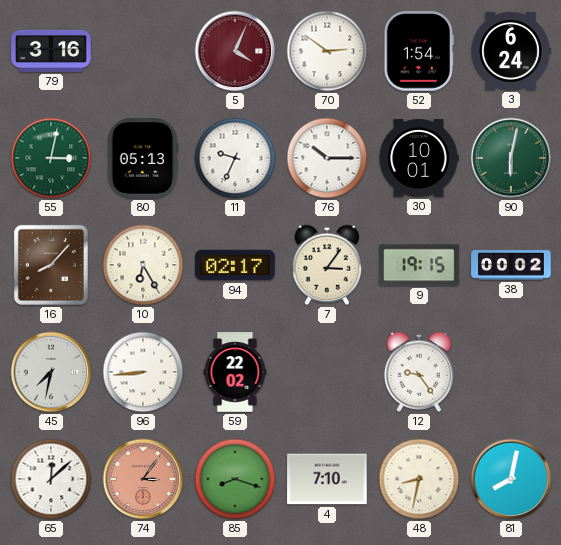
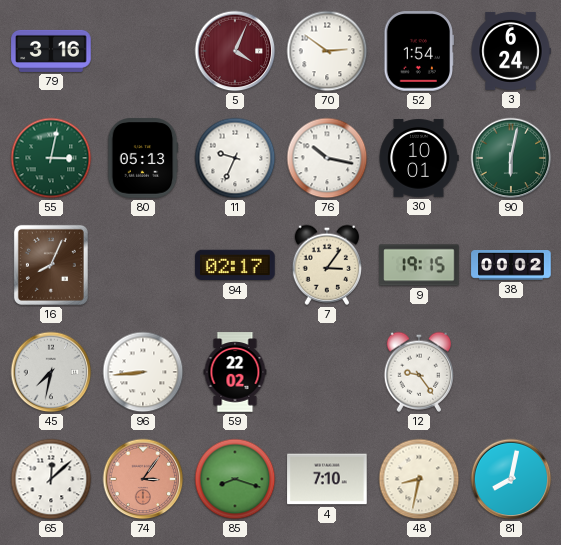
76: 10:15 -> 10:17
16: 8:07 -> 8:04
10: 6:25 -> none
